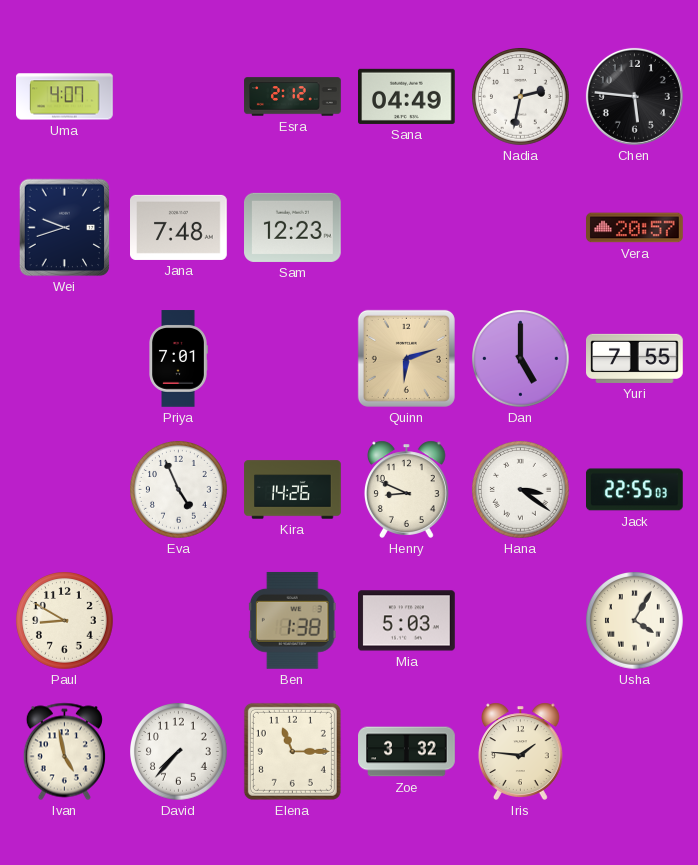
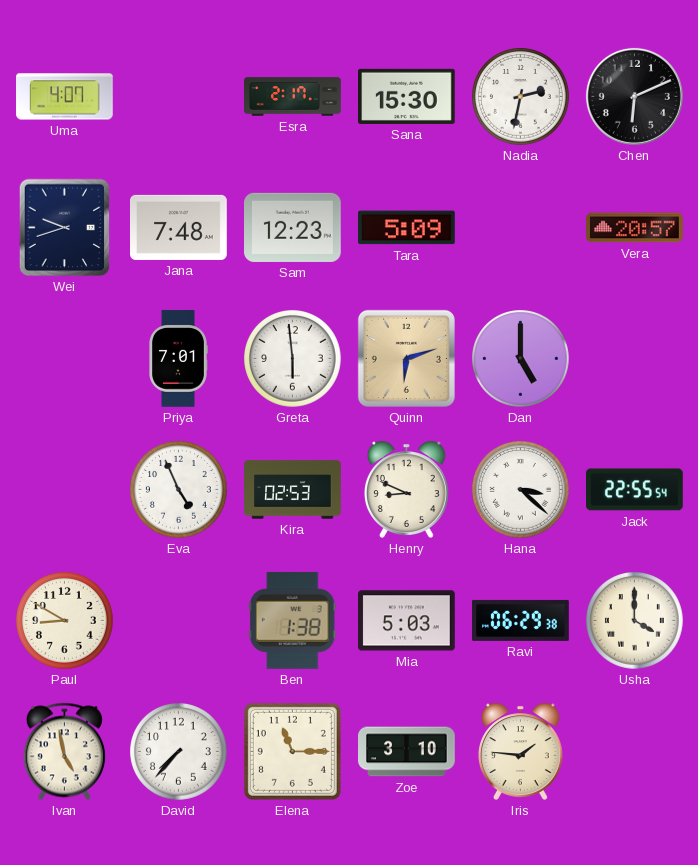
Esra: 2:12 -> 2:17
Sana: 04:49 -> 15:30
Chen: 5:46 -> 6:11
Tara: none -> 5:09
Greta: none -> 5:59
Yuri: 7:55 -> none
Kira: 14:26 -> 02:53
Hana: 3:21 -> 3:22
Jack: 22:55:03 -> 22:55:54
Ravi: none -> 06:29
Usha: 4:05 -> 4:00
Zoe: 3:32 -> 3:10
